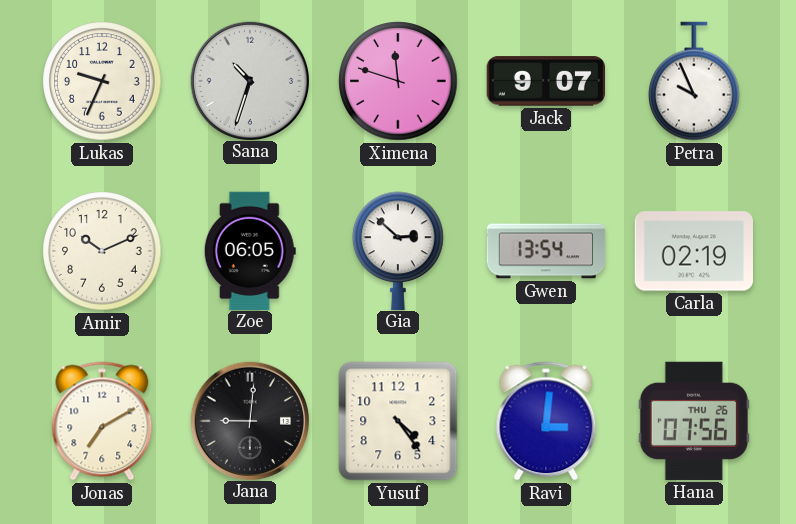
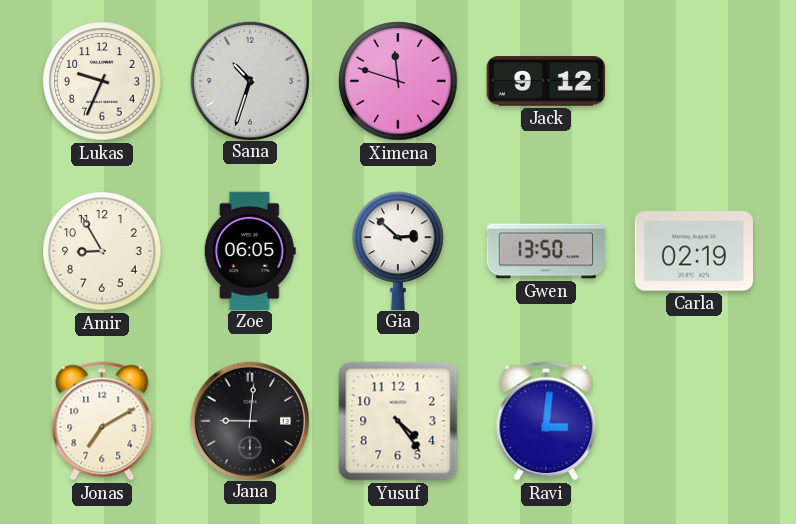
Jack: 9:07 -> 9:12
Petra: 9:56 -> none
Amir: 10:11 -> 8:55
Gwen: 13:54 -> 13:50
Hana: 07:56 -> none
